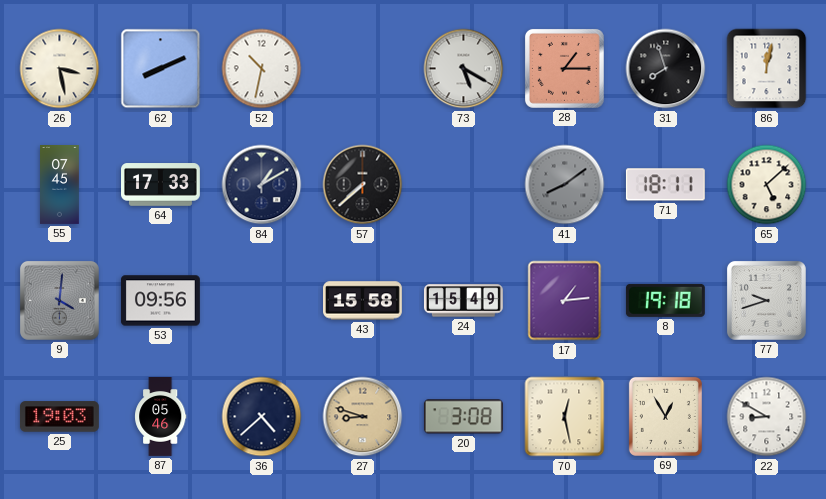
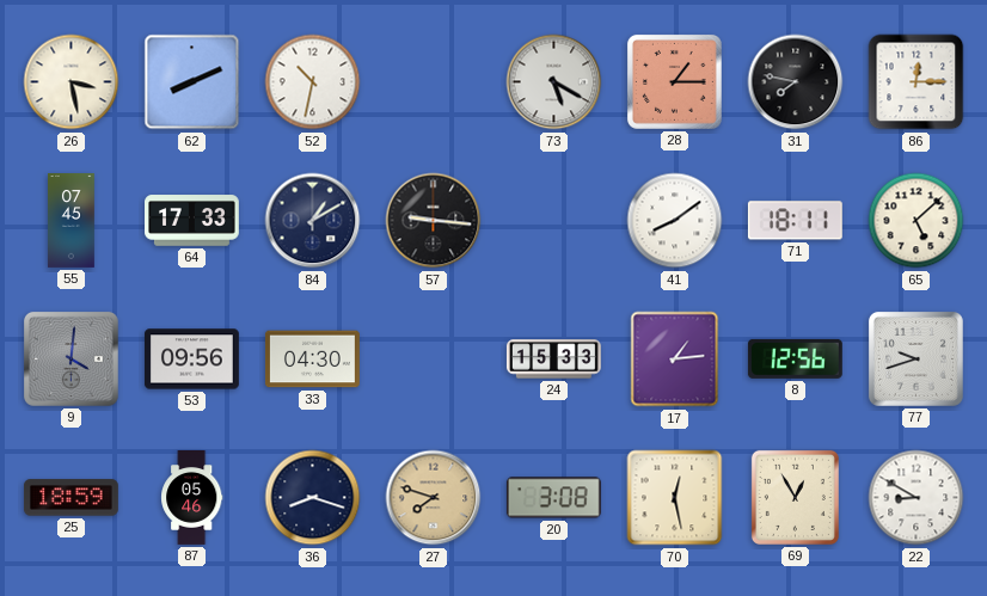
31: 7:57 -> 7:47
86: 12:02 -> 12:15
57: 7:38 -> 9:16
41 dial: grey -> white
33: none -> 04:30
43: 15:58 -> none
24: 15:49 -> 15:33
8: 19:18 -> 12:56
25: 19:03 -> 18:59
36: 4:38 -> 8:18
27: 8:48 -> 7:48
